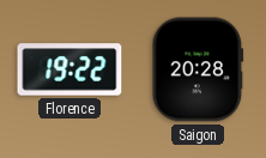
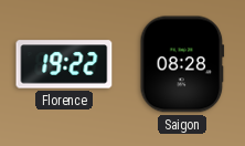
Saigon: 20:28 -> 08:28
